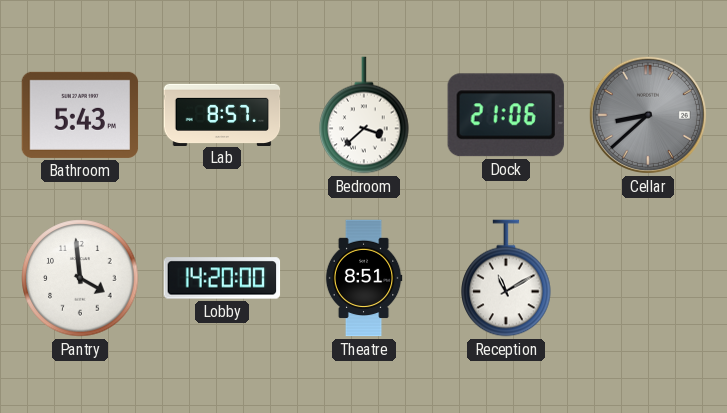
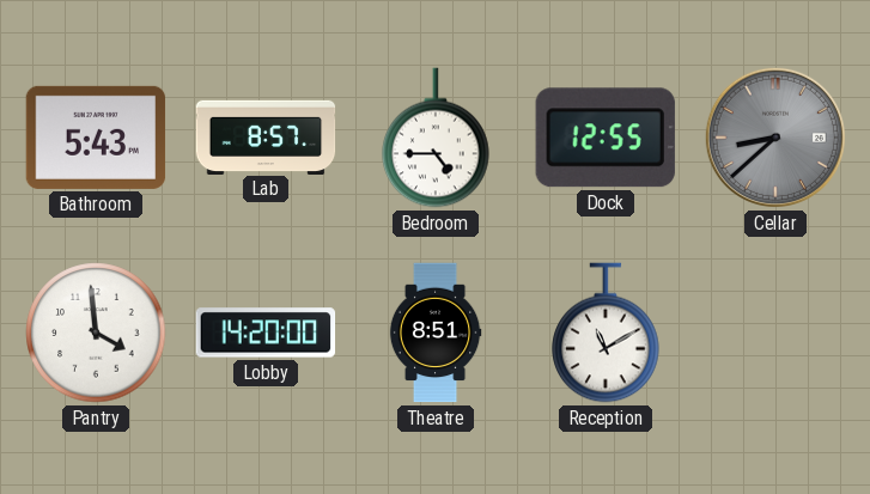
Bedroom: 3:38 -> 4:45
Dock: 21:06 -> 12:55
